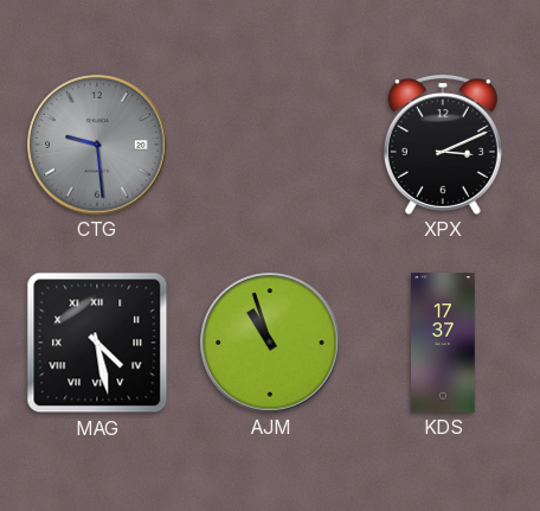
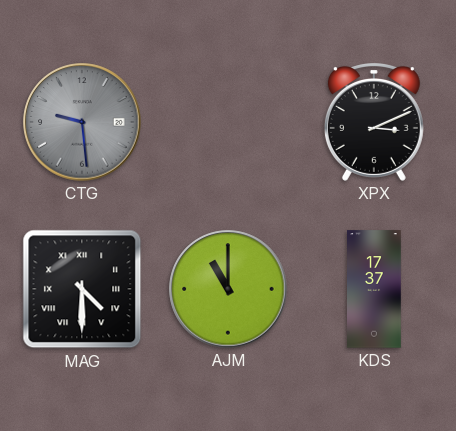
MAG: 4:28 -> 4:30
AJM: 10:57 -> 11:00
